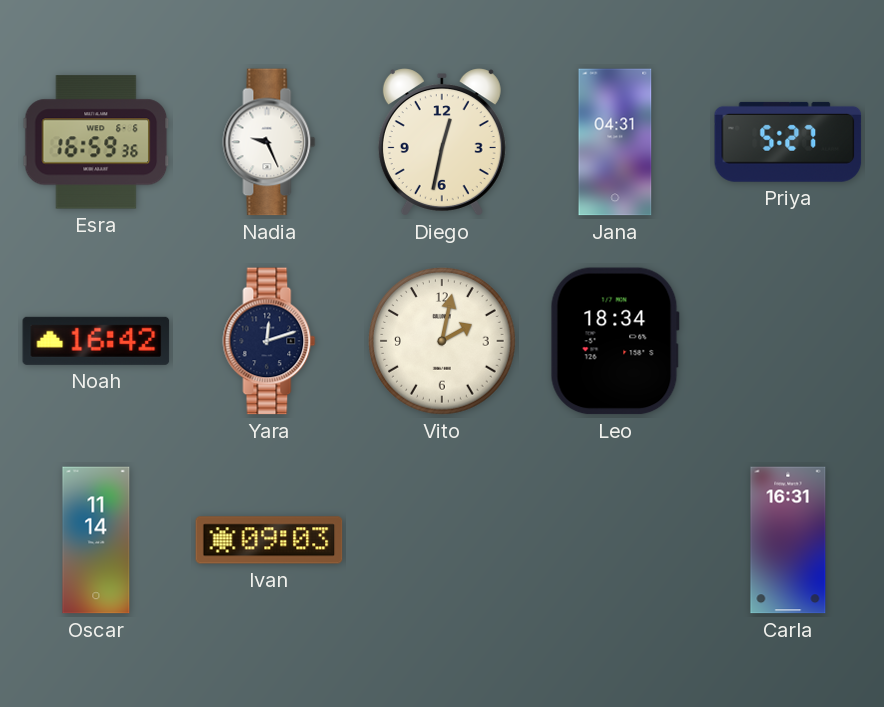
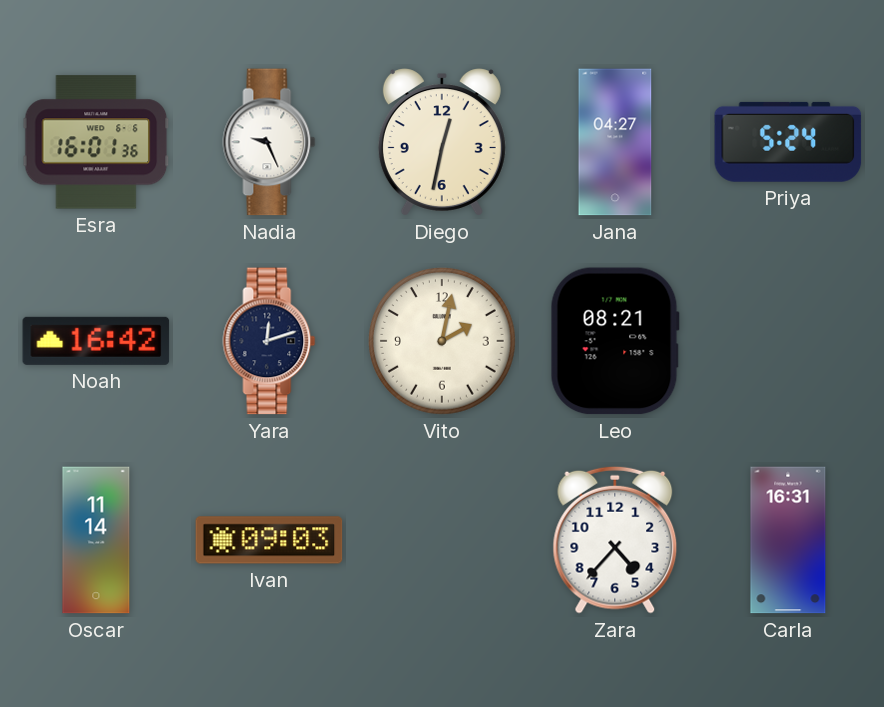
Esra: 16:59 -> 16:01
Jana: 04:31 -> 04:27
Priya: 5:27 -> 5:24
Leo: 18:34 -> 08:21
Zara: none -> 4:37
